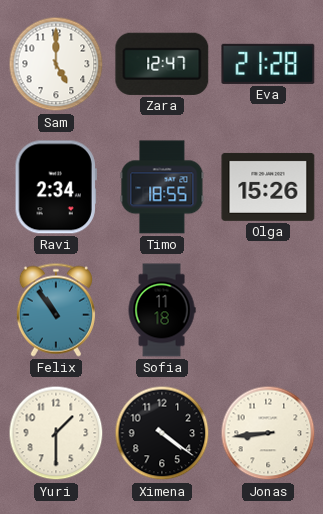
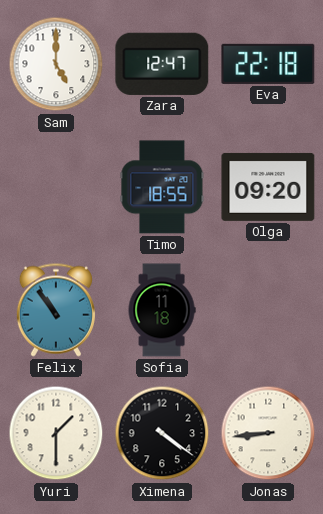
Eva: 21:28 -> 22:18
Ravi: 2:34 -> none
Olga: 15:26 -> 09:20
